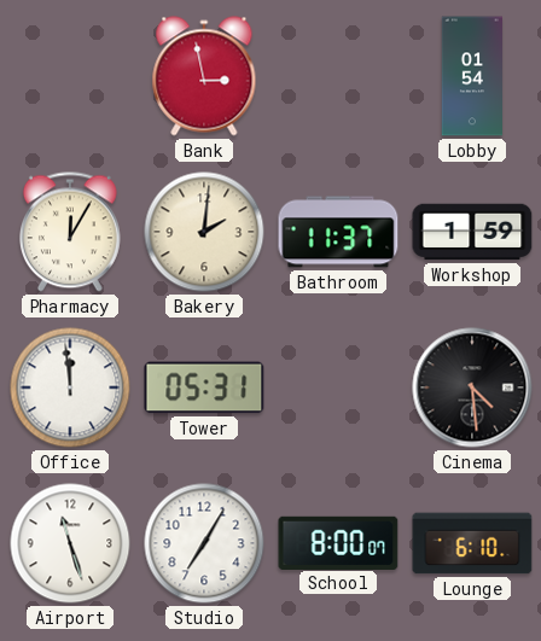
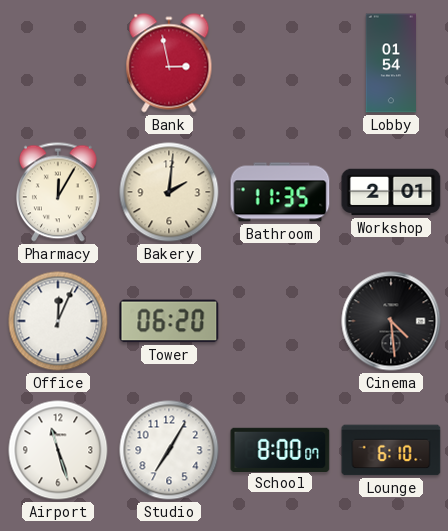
Bathroom: 11:37 -> 11:35
Workshop: 1:59 -> 2:01
Office: 11:59 -> 12:04
Tower: 05:31 -> 06:20
